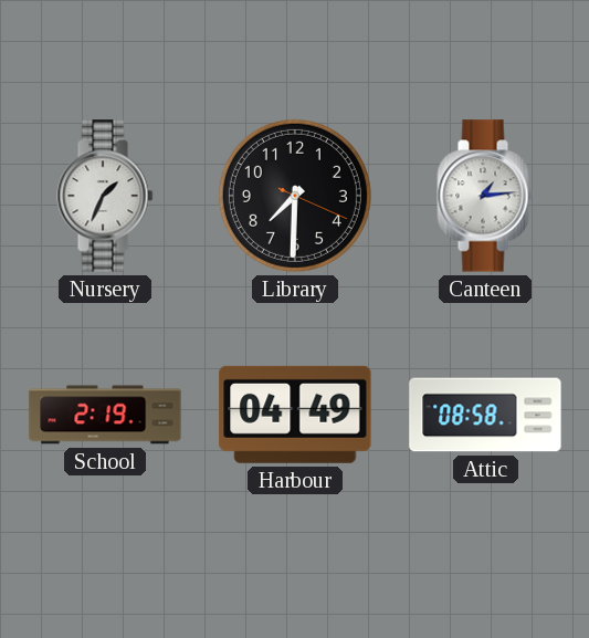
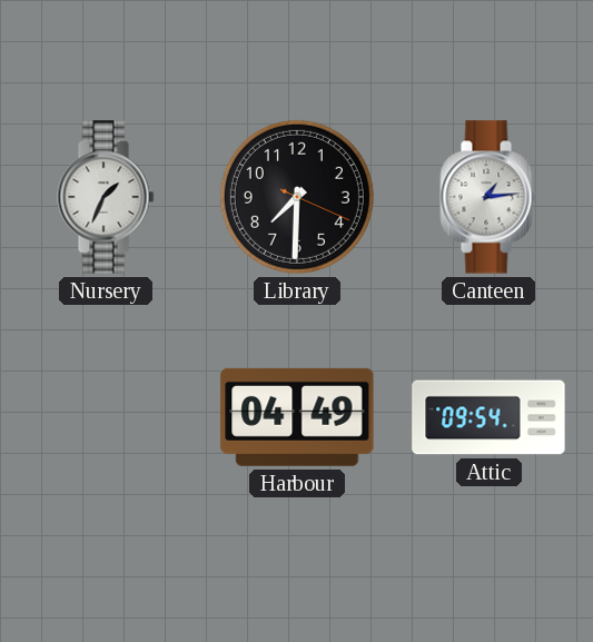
School: 2:19 -> none
Attic: 08:58 -> 09:54
